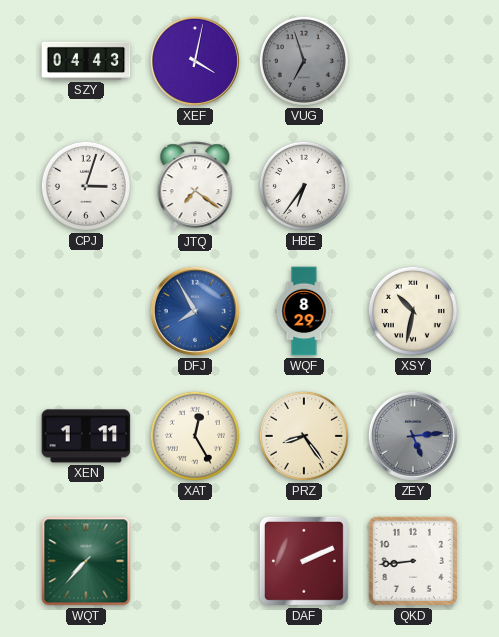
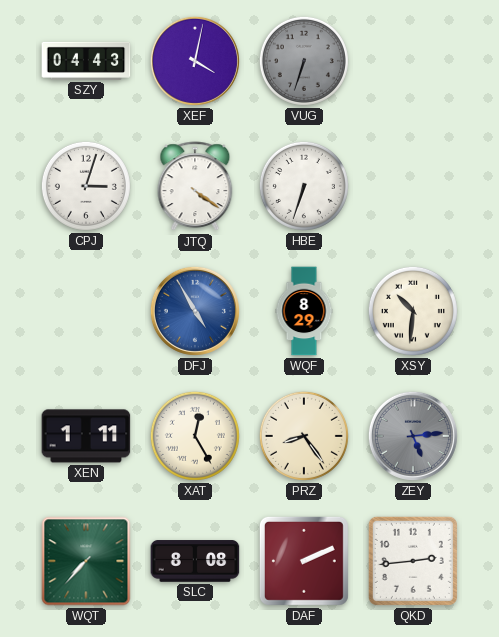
VUG: 6:57 -> 6:33
JTQ: 7:21 -> 4:21
HBE: 6:36 -> 6:33
DFJ: 7:55 -> 4:55
XSY: 10:32 -> 10:31
SLC: none -> 8:08
QKD: 8:44 -> 2:44
